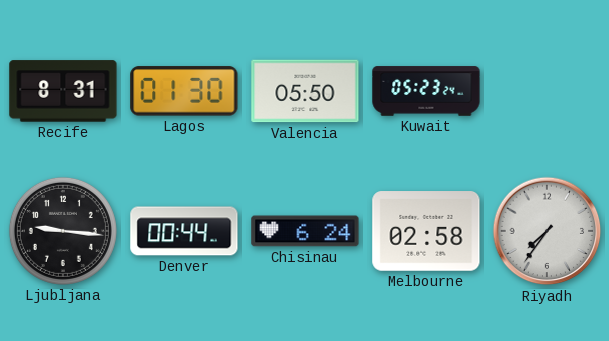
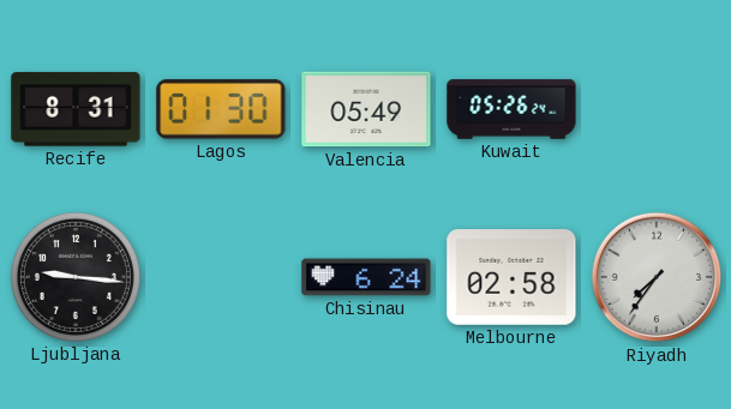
Valencia: 05:50 -> 05:49
Kuwait: 05:23 -> 05:26
Denver: 00:44 -> none
